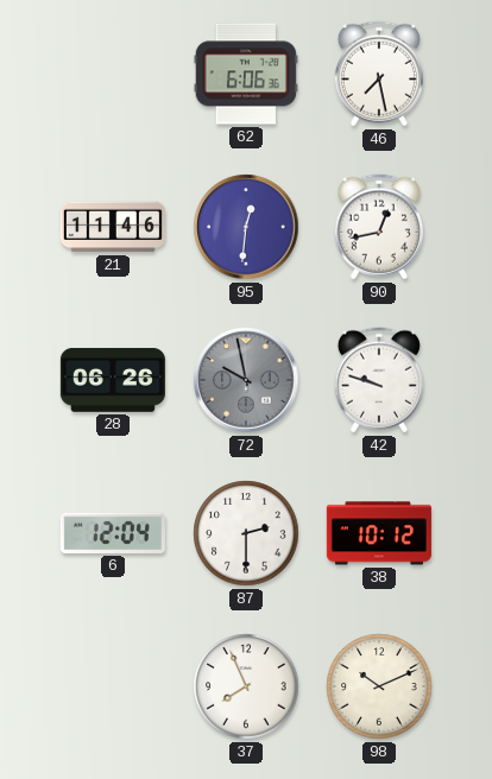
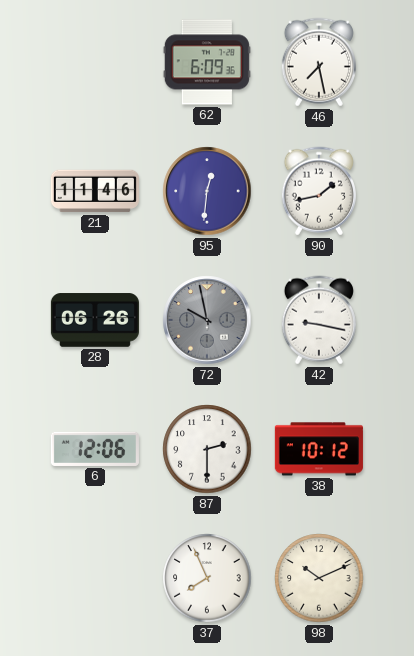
62: 6:06 -> 6:09
90: 12:43 -> 1:43
42: 9:48 -> 9:17
6: 12:04 -> 12:06
